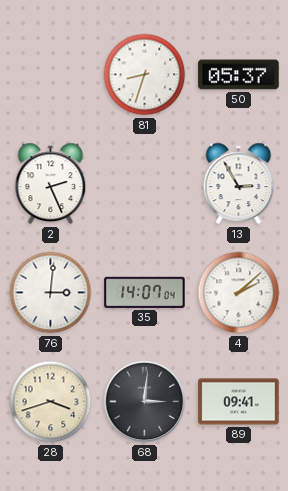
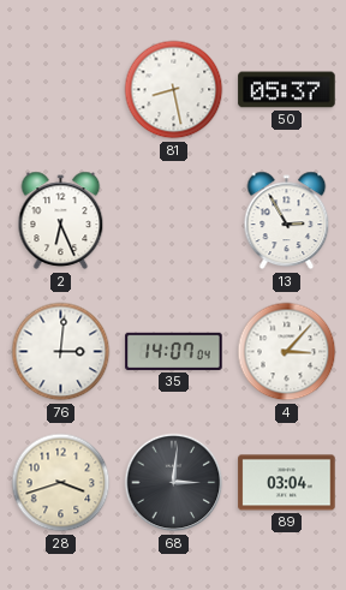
81: 8:33 -> 8:28
2: 2:26 -> 6:26
4: 2:08 -> 3:07
89: 09:41 -> 03:04
